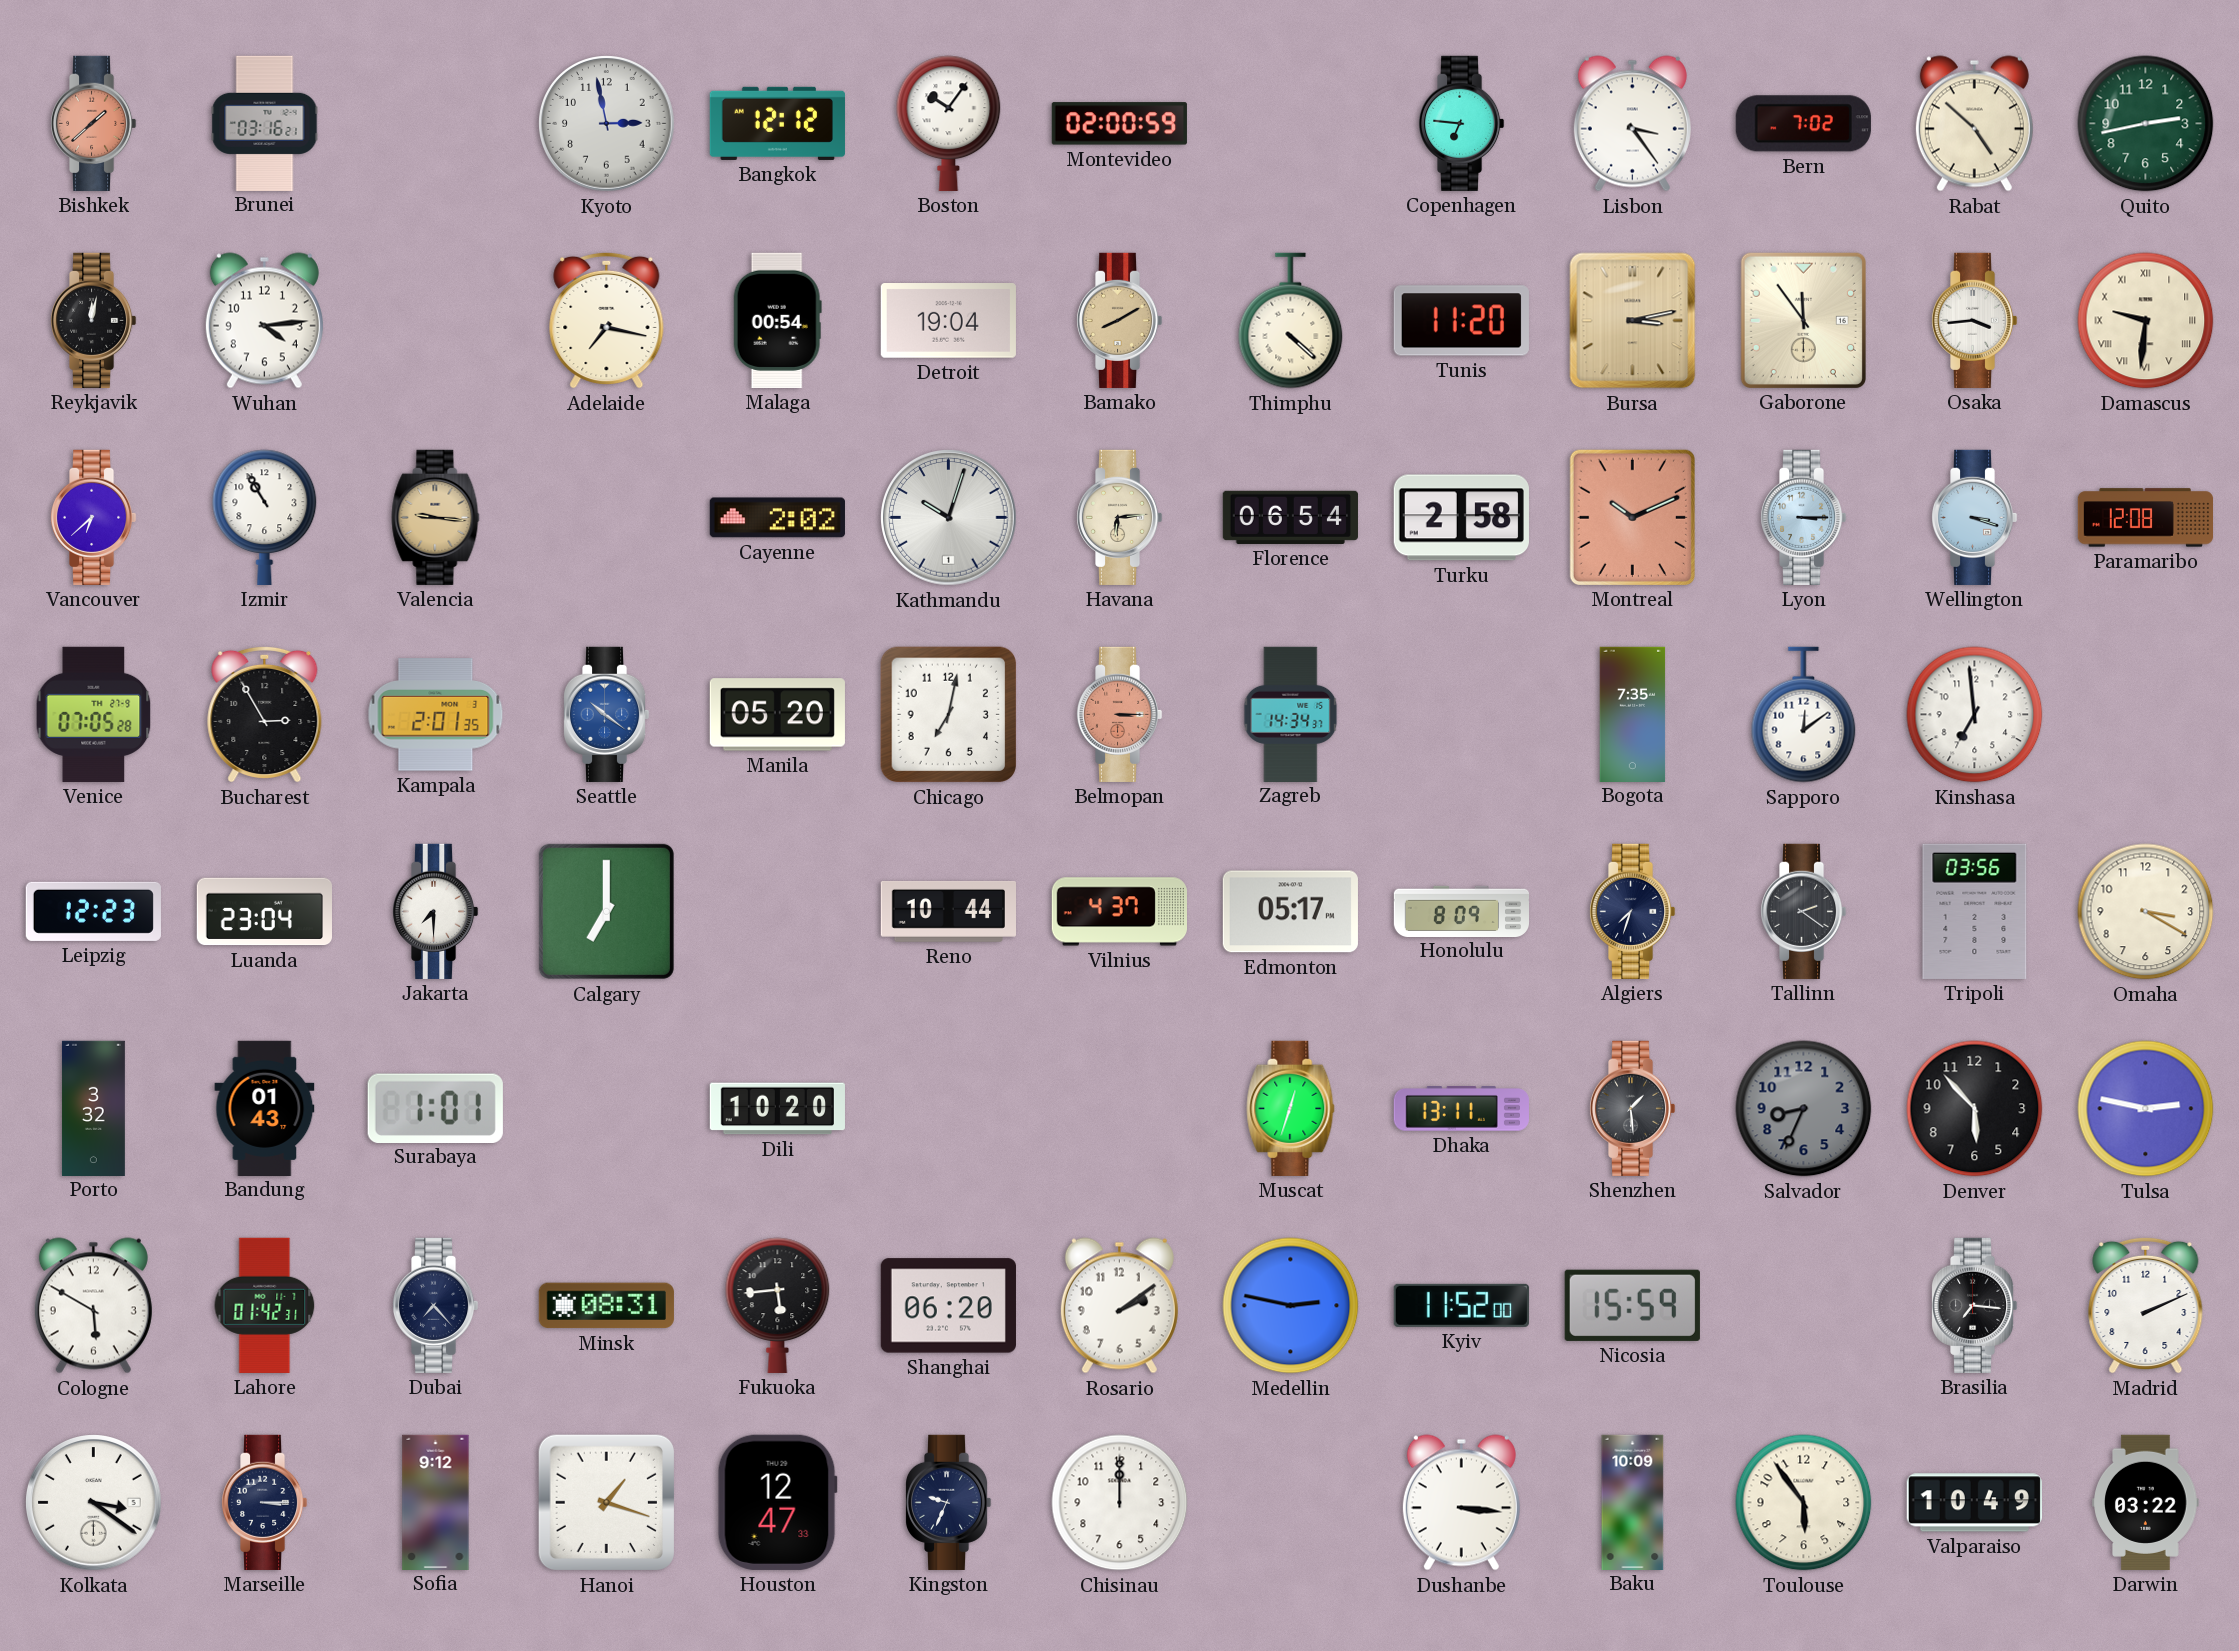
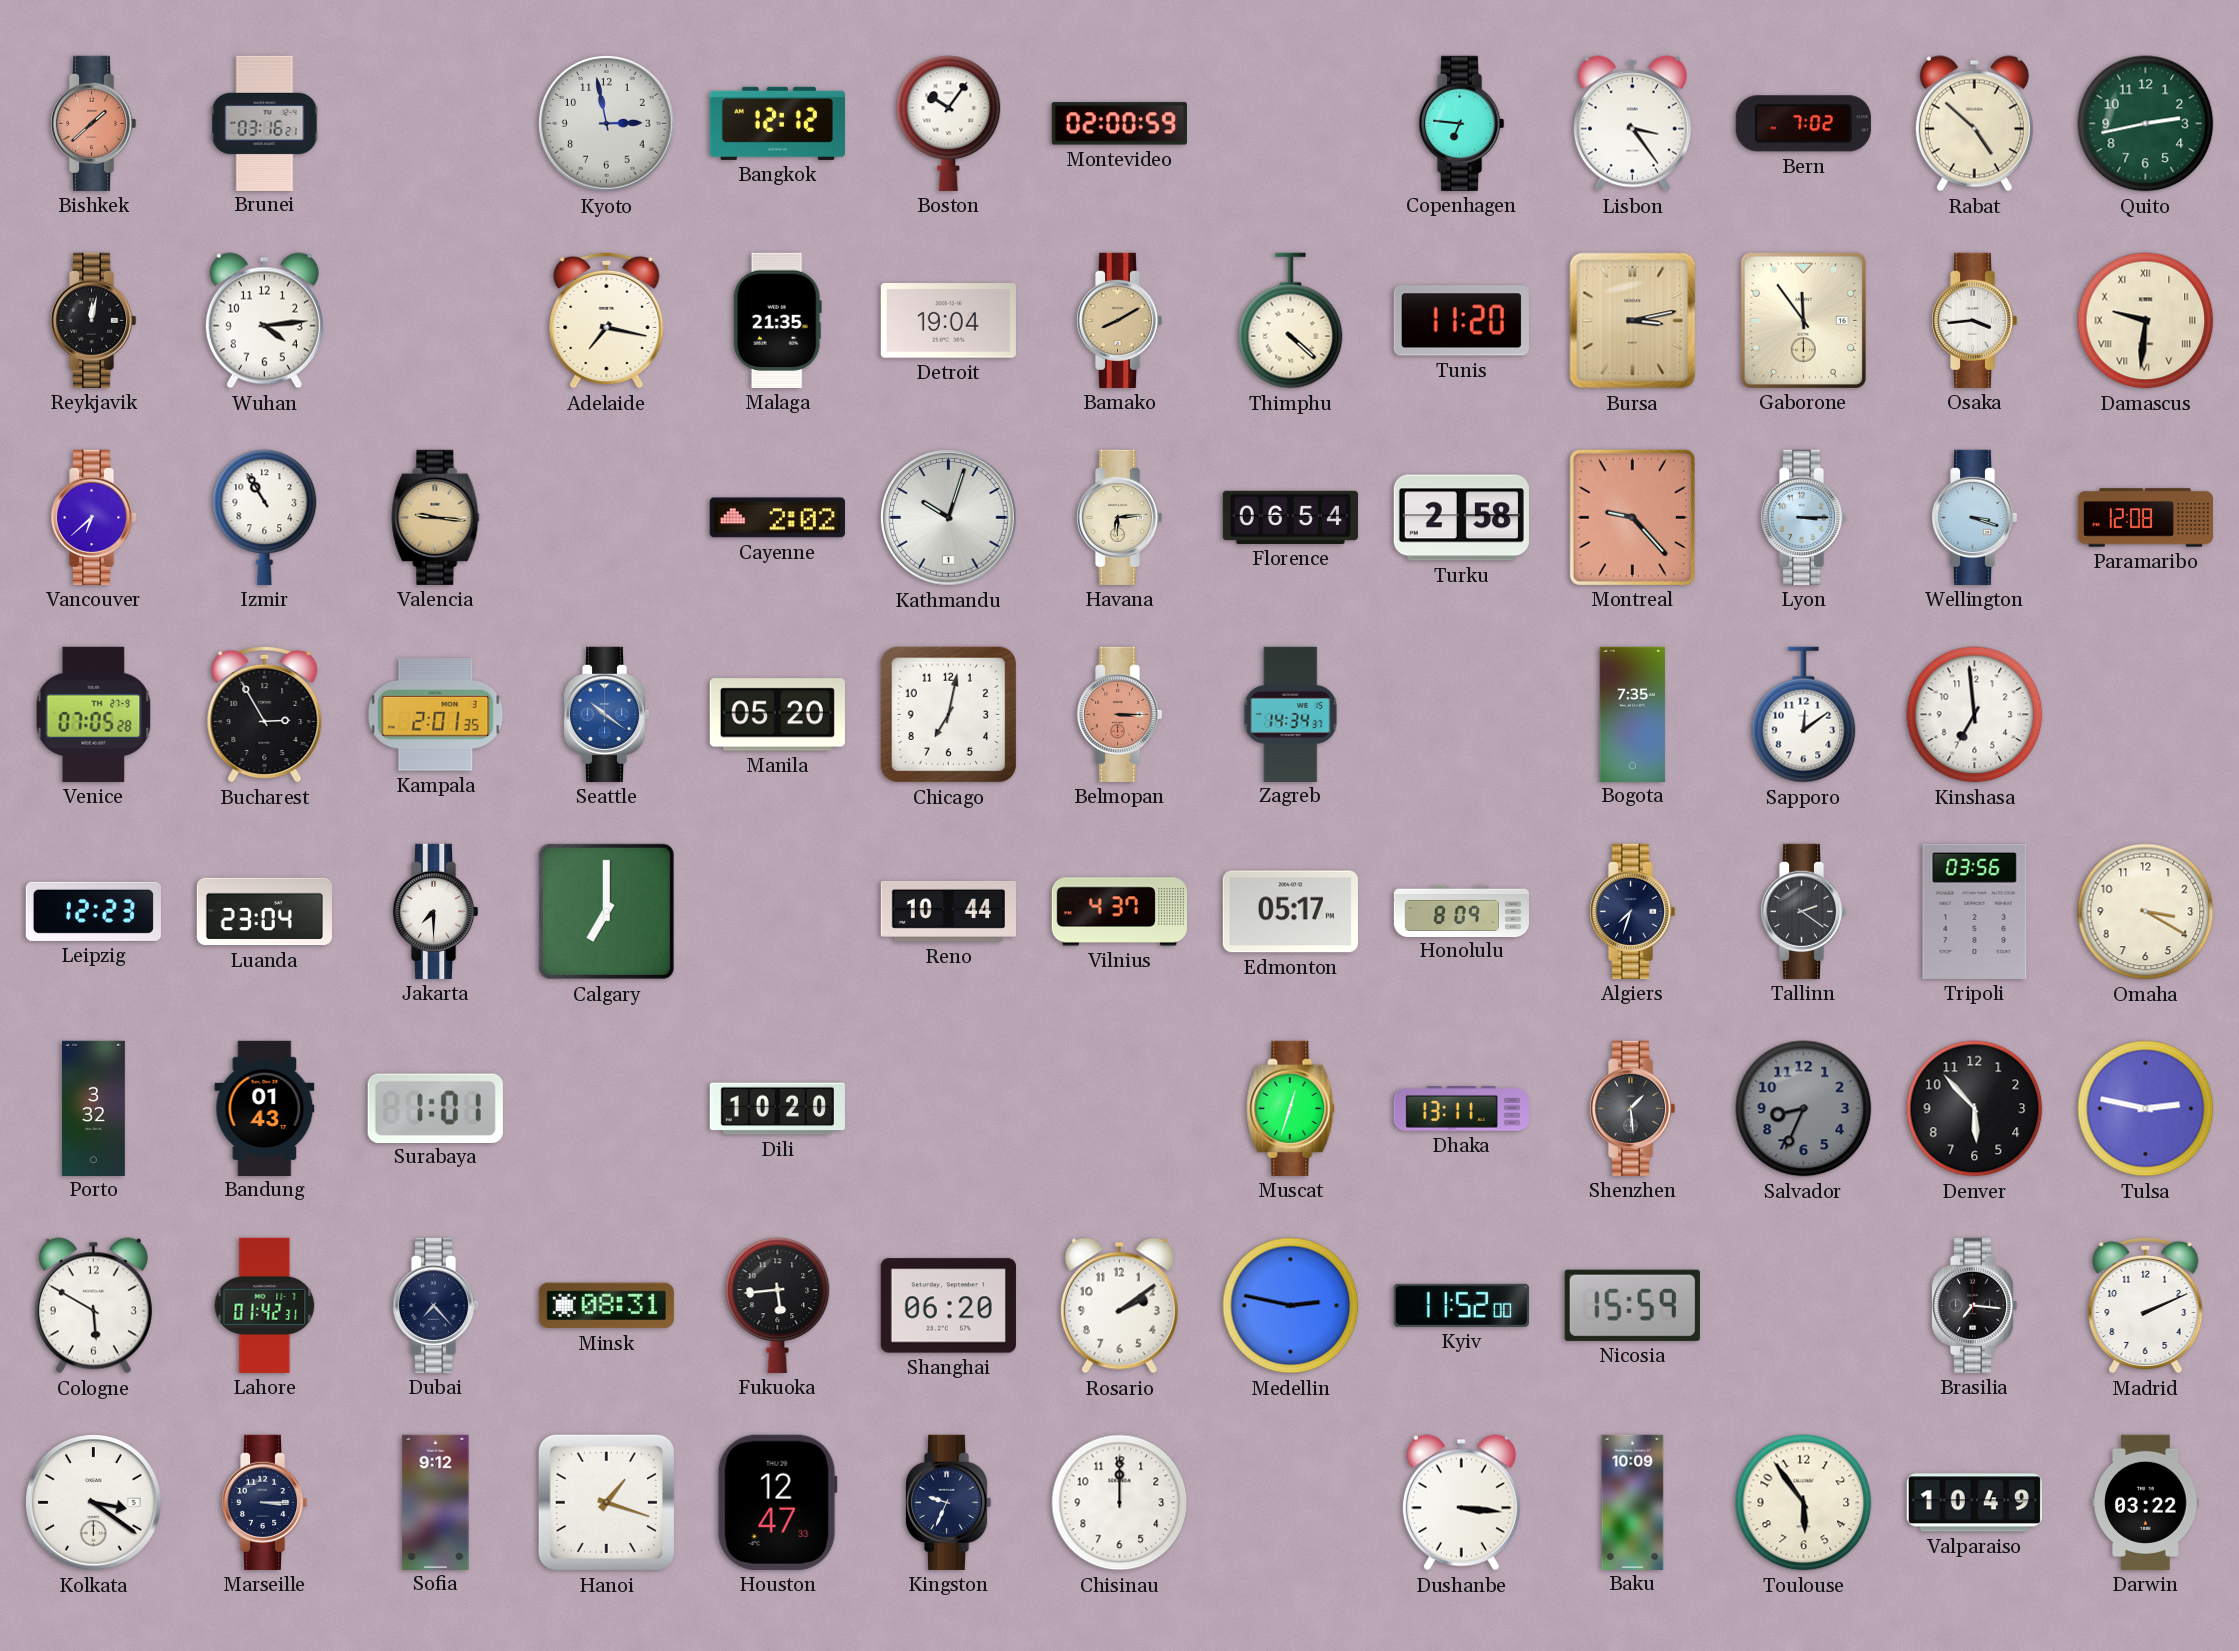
Malaga: 00:54 -> 21:35
Montreal: 10:11 -> 9:23
